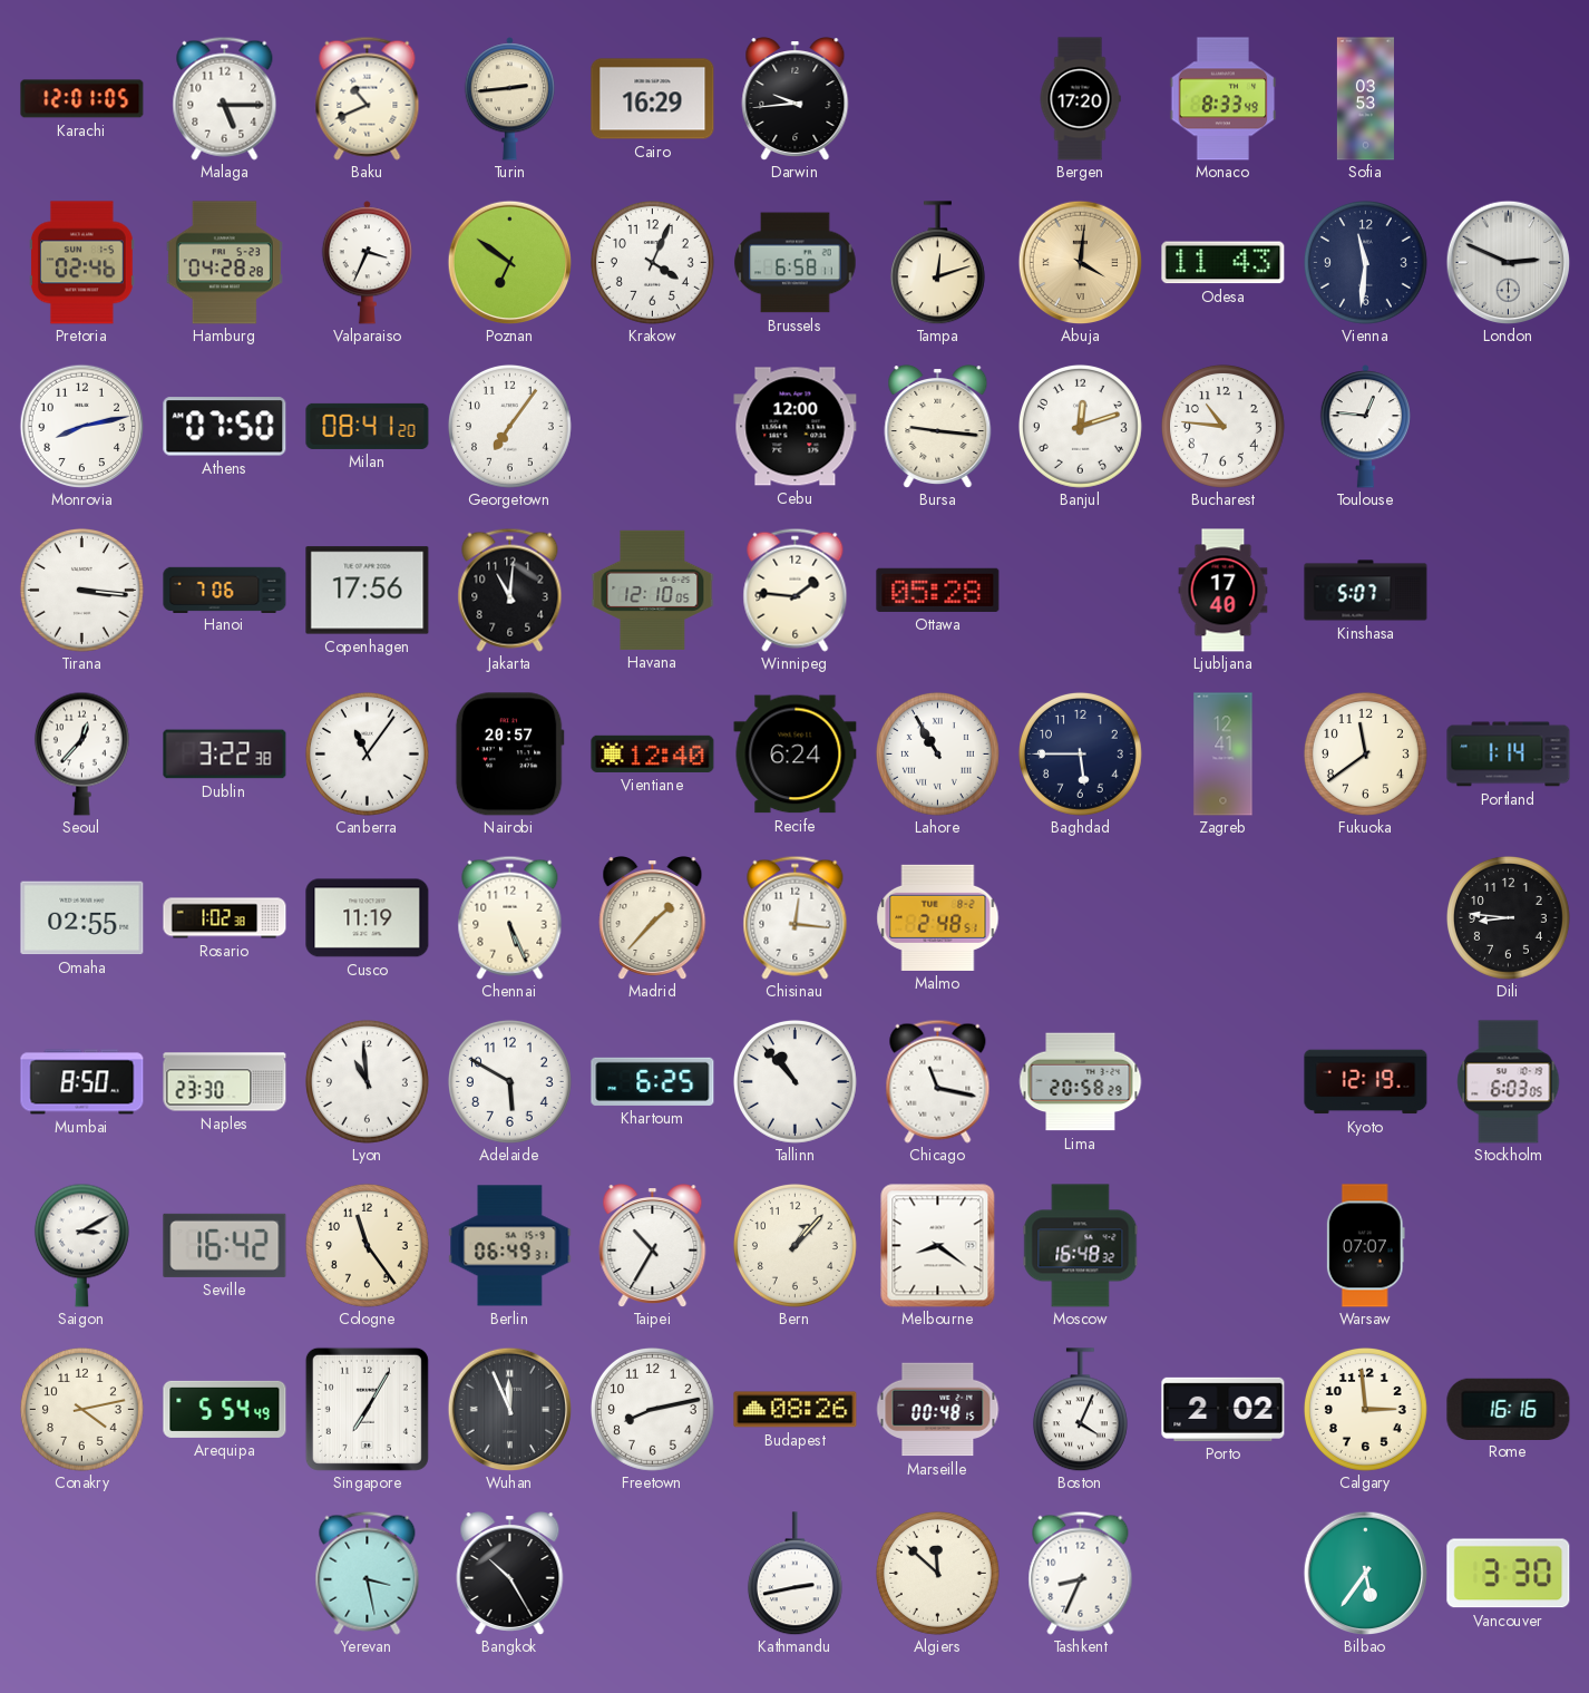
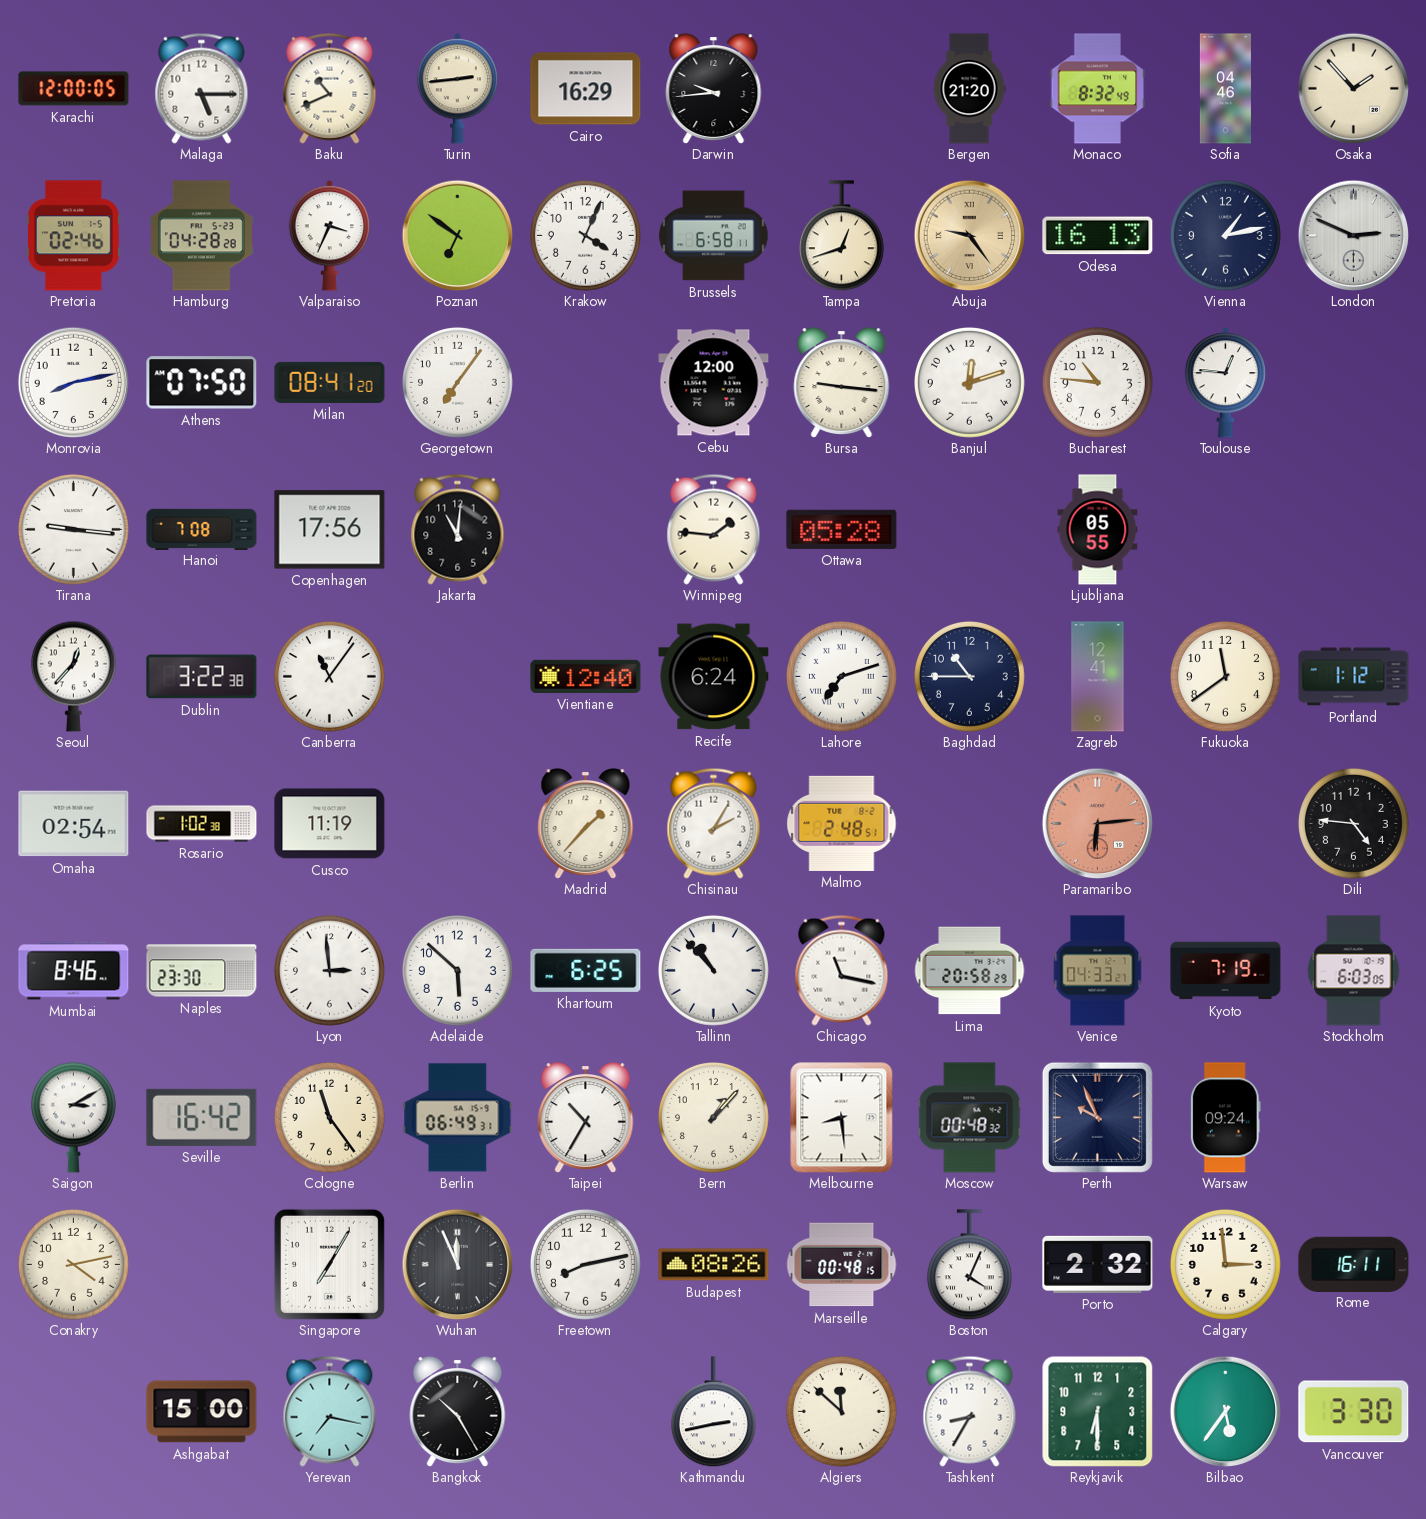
Karachi: 12:01 -> 12:00
Bergen: 17:20 -> 21:20
Monaco: 8:33 -> 8:32
Sofia: 03:53 -> 04:46
Osaka: none -> 1:53
Tampa: 12:12 -> 12:42
Abuja: 4:01 -> 9:24
Odesa: 11:43 -> 16:13
Vienna: 11:31 -> 1:13
Tirana: 3:16 -> 9:16
Hanoi: 7:06 -> 7:08
Havana: 12:10 -> none
Ljubljana: 17:40 -> 05:55
Kinshasa: 5:07 -> none
Nairobi: 20:57 -> none
Lahore: 10:55 -> 7:12
Baghdad: 5:45 -> 10:45
Portland: 1:14 -> 1:12
Omaha: 02:55 -> 02:54
Chennai: 5:26 -> none
Chisinau: 12:16 -> 2:05
Paramaribo: none -> 6:14
Dili: 8:46 -> 4:46
Mumbai: 8:50 -> 8:46
Lyon: 10:59 -> 2:59
Adelaide: 5:50 -> 5:52
Venice: none -> 04:33
Kyoto: 12:19 -> 7:19
Melbourne: 8:21 -> 8:29
Moscow: 16:48 -> 00:48
Perth: none -> 9:56
Warsaw: 07:07 -> 09:24
Arequipa: 5:54 -> none
Porto: 2:02 -> 2:32
Rome: 16:16 -> 16:11
Ashgabat: none -> 15:00
Yerevan: 3:28 -> 7:17
Tashkent: 8:34 -> 8:35
Reykjavik: none -> 6:30
